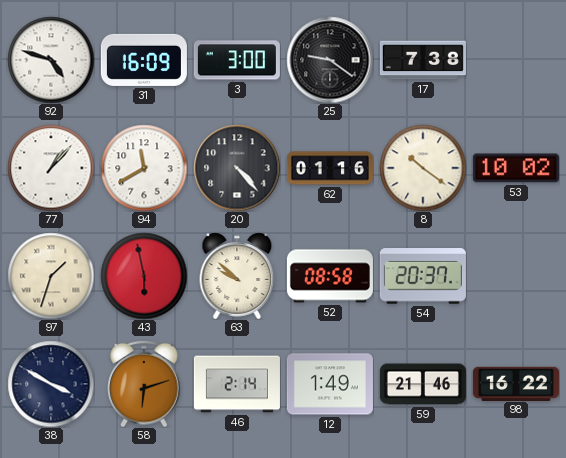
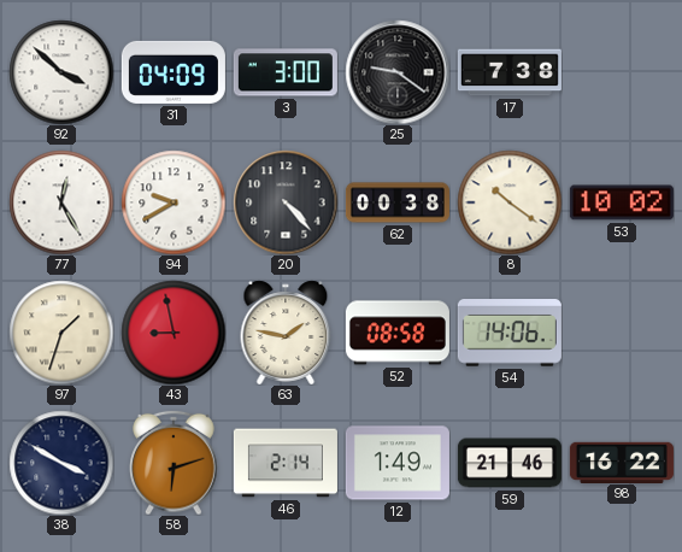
92: 4:48 -> 3:52
31: 16:09 -> 04:09
77: 1:07 -> 12:25
94: 11:40 -> 9:40
62: 01:16 -> 00:38
43: 5:58 -> 8:58
63: 9:52 -> 1:47
54: 20:37 -> 14:06
